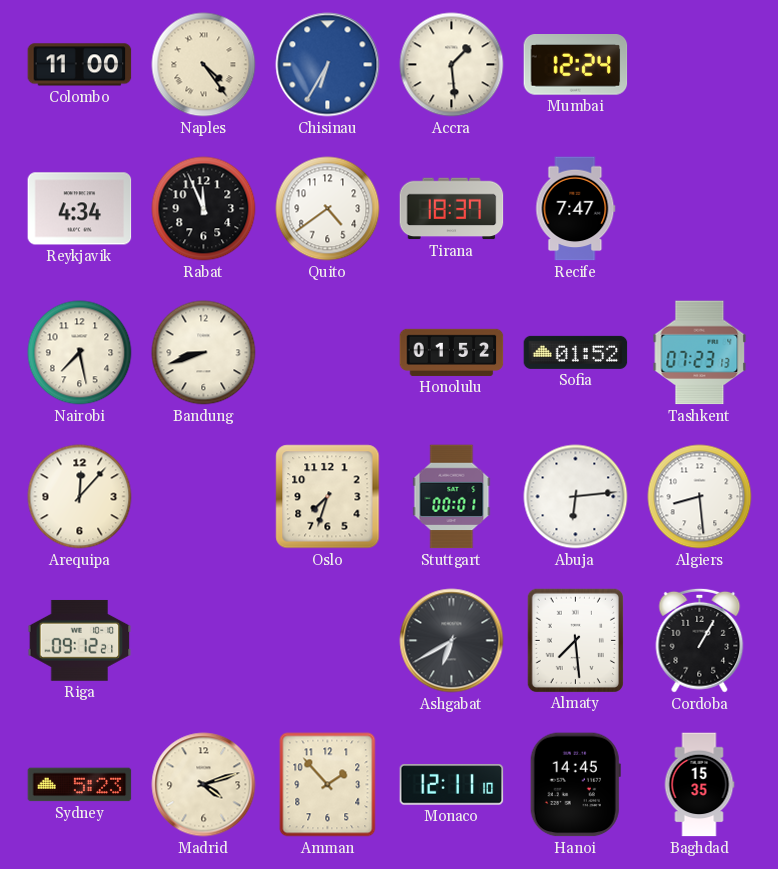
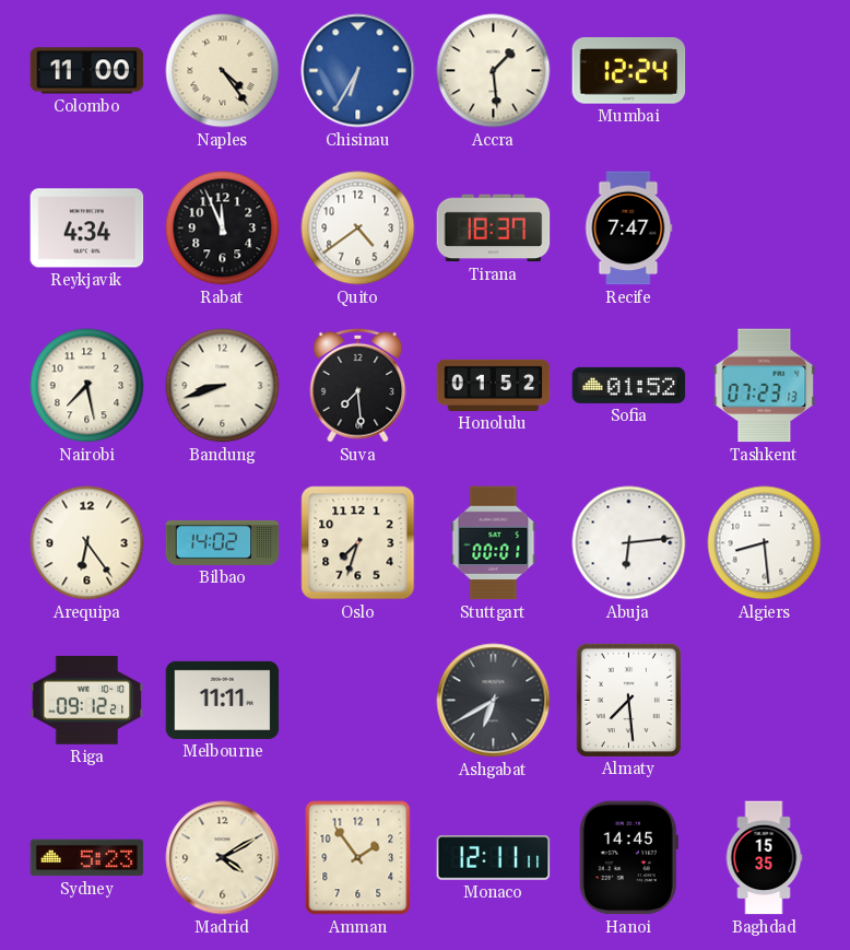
Suva: none -> 7:29
Arequipa: 12:07 -> 6:24
Bilbao: none -> 14:02
Melbourne: none -> 11:11
Cordoba: 1:05 -> none
Madrid: 4:12 -> 4:10
Amman: 1:53 -> 1:54
Monaco: 12:11:10 -> 12:11:11
